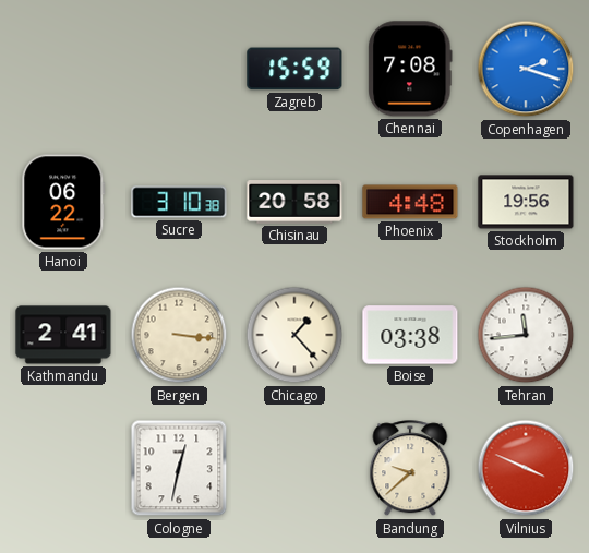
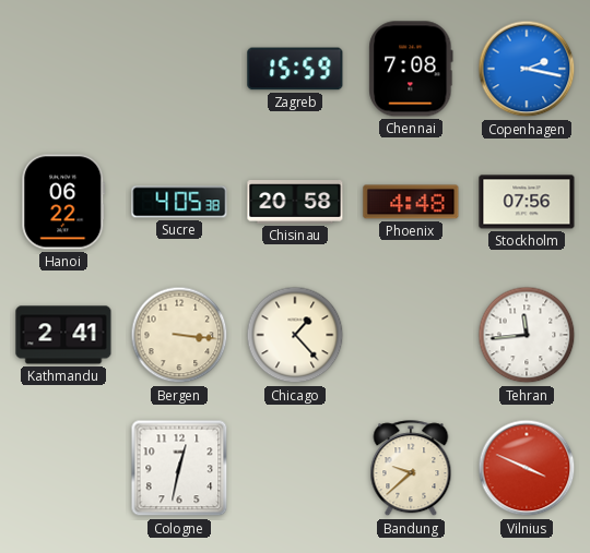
Copenhagen: 2:18 -> 2:17
Sucre: 3:10 -> 4:05
Stockholm: 19:56 -> 07:56
Boise: 03:38 -> none
